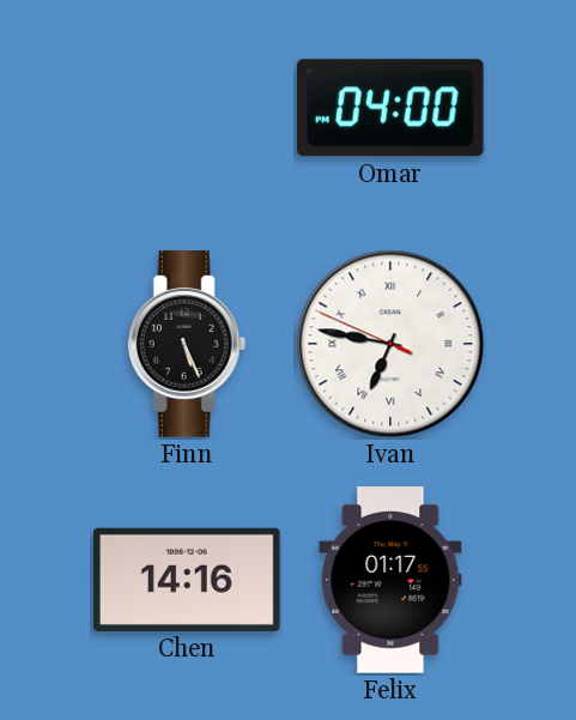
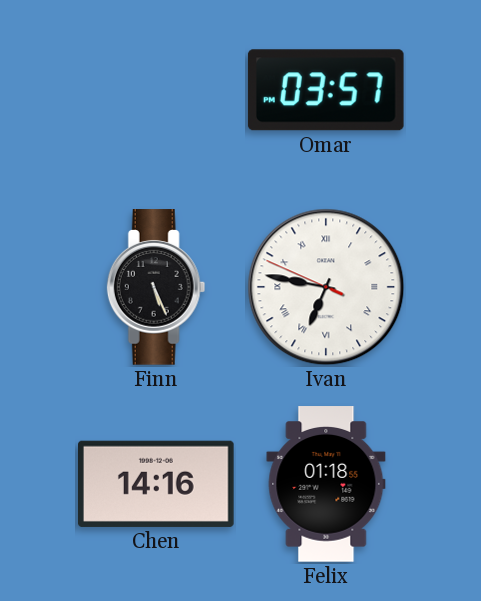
Omar: 04:00 -> 03:57
Felix: 01:17 -> 01:18
